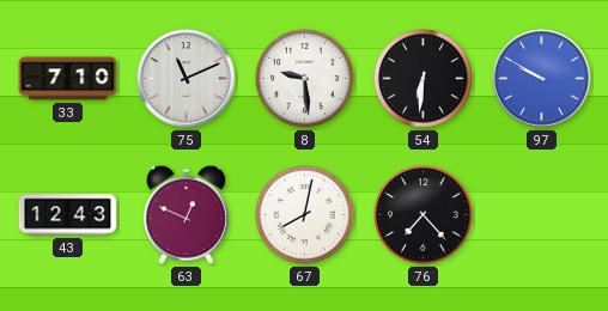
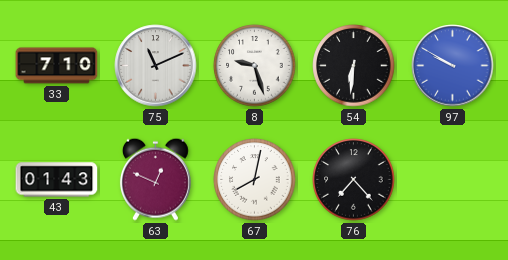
8: 9:29 -> 9:27
43: 12:43 -> 01:43
